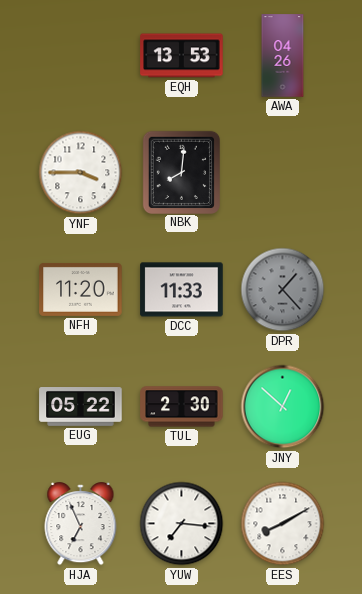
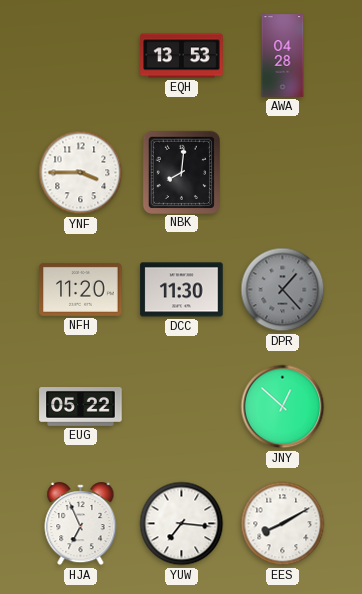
AWA: 04:26 -> 04:28
DCC: 11:33 -> 11:30
TUL: 2:30 -> none
